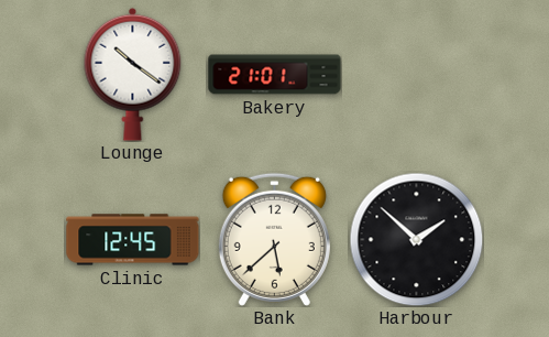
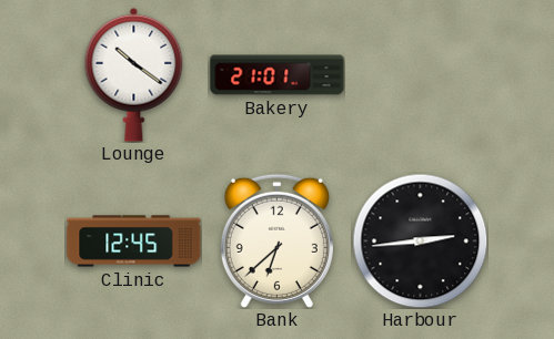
Bank: 5:38 -> 6:38
Harbour: 1:52 -> 2:44
